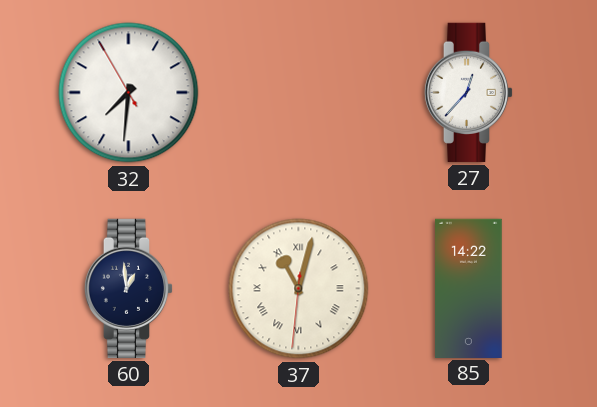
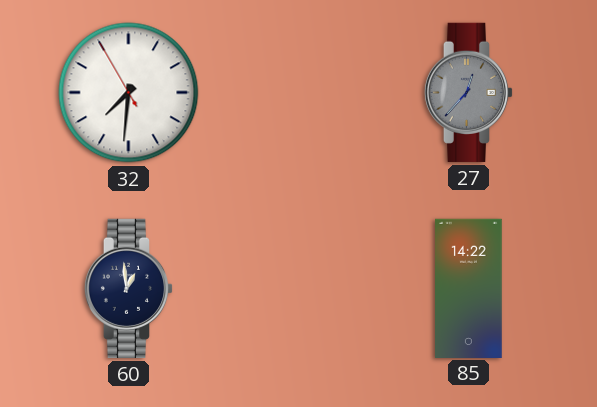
27 dial: white -> grey
37: 11:02 -> none
